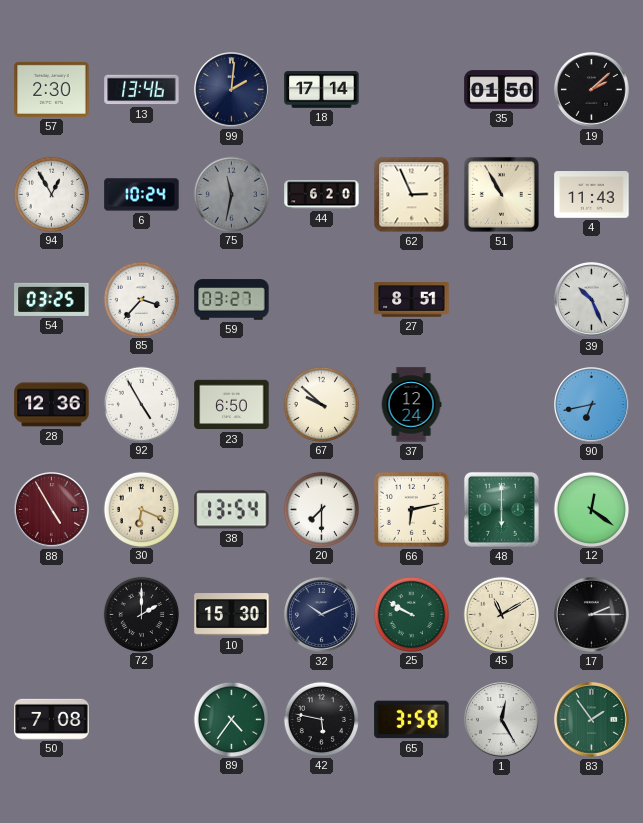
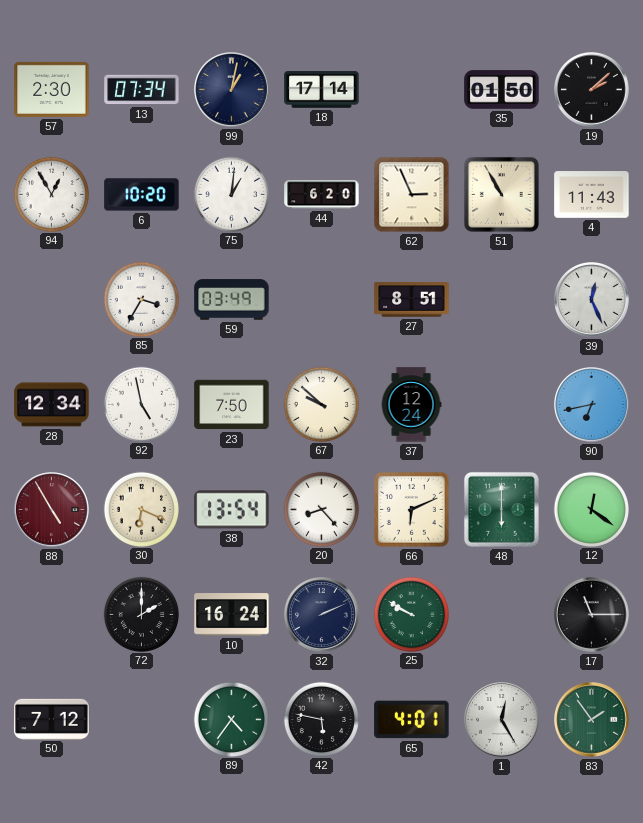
13: 13:46 -> 07:34
99: 2:01 -> 1:02
6: 10:24 -> 10:20
75: 11:32 -> 1:01
75 dial: grey -> white
54: 03:25 -> none
85: 3:37 -> 3:35
59: 03:27 -> 03:49
39: 10:26 -> 12:26
28: 12:36 -> 12:34
92: 4:55 -> 4:58
23: 6:50 -> 7:50
20: 7:30 -> 8:23
66: 6:13 -> 6:11
10: 15:30 -> 16:24
32: 10:11 -> 2:11
45: 11:10 -> none
17: 2:15 -> 11:15
50: 7:08 -> 7:12
65: 3:58 -> 4:01
